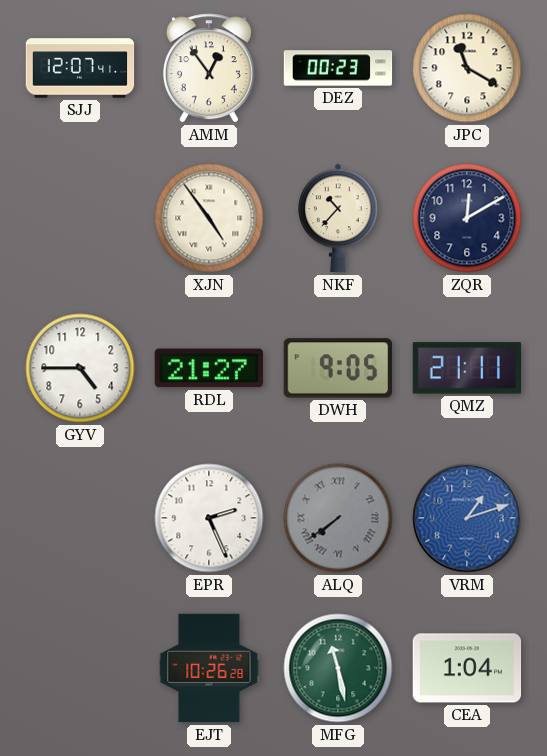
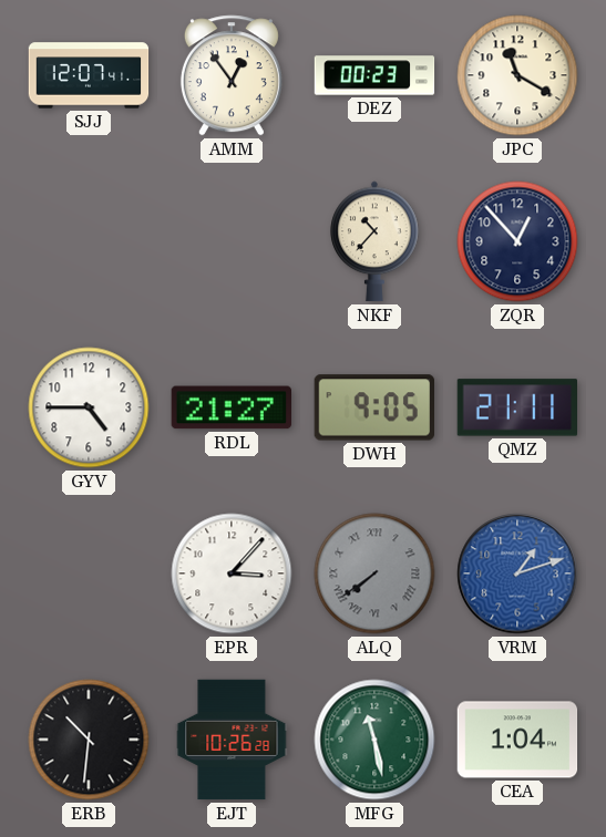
XJN: 4:54 -> none
ZQR: 12:10 -> 12:53
EPR: 2:26 -> 3:07
ERB: none -> 10:31
